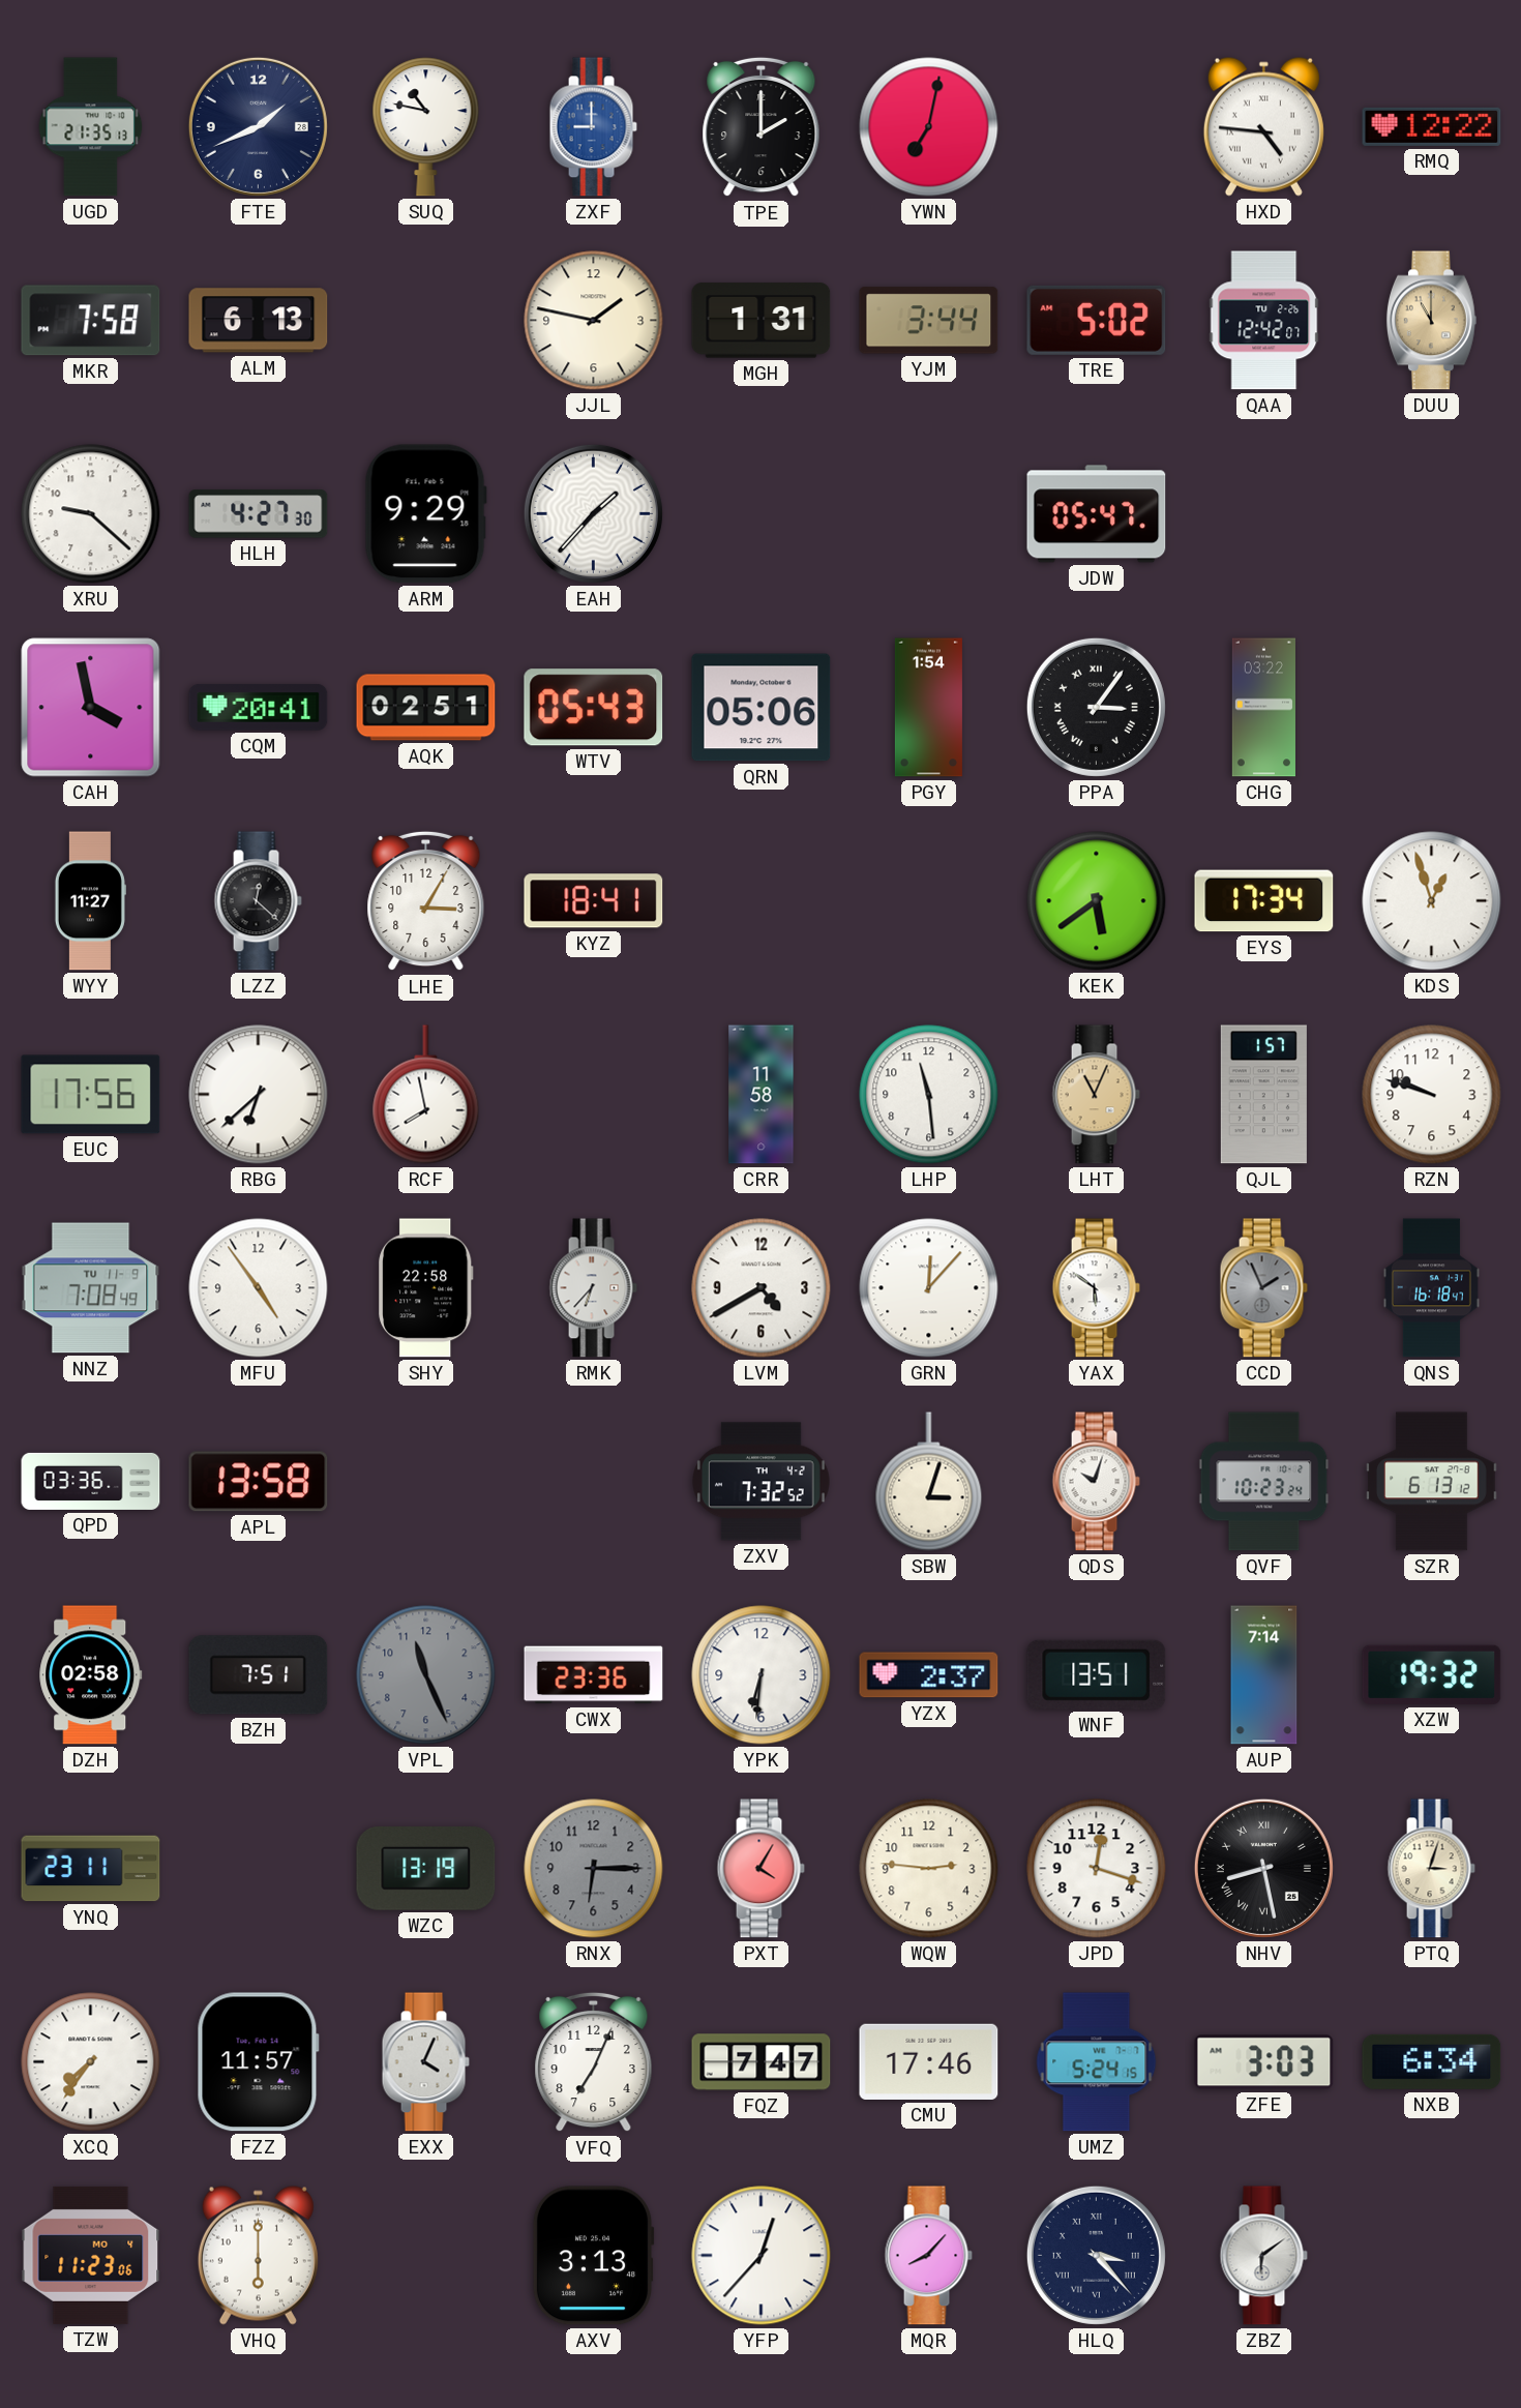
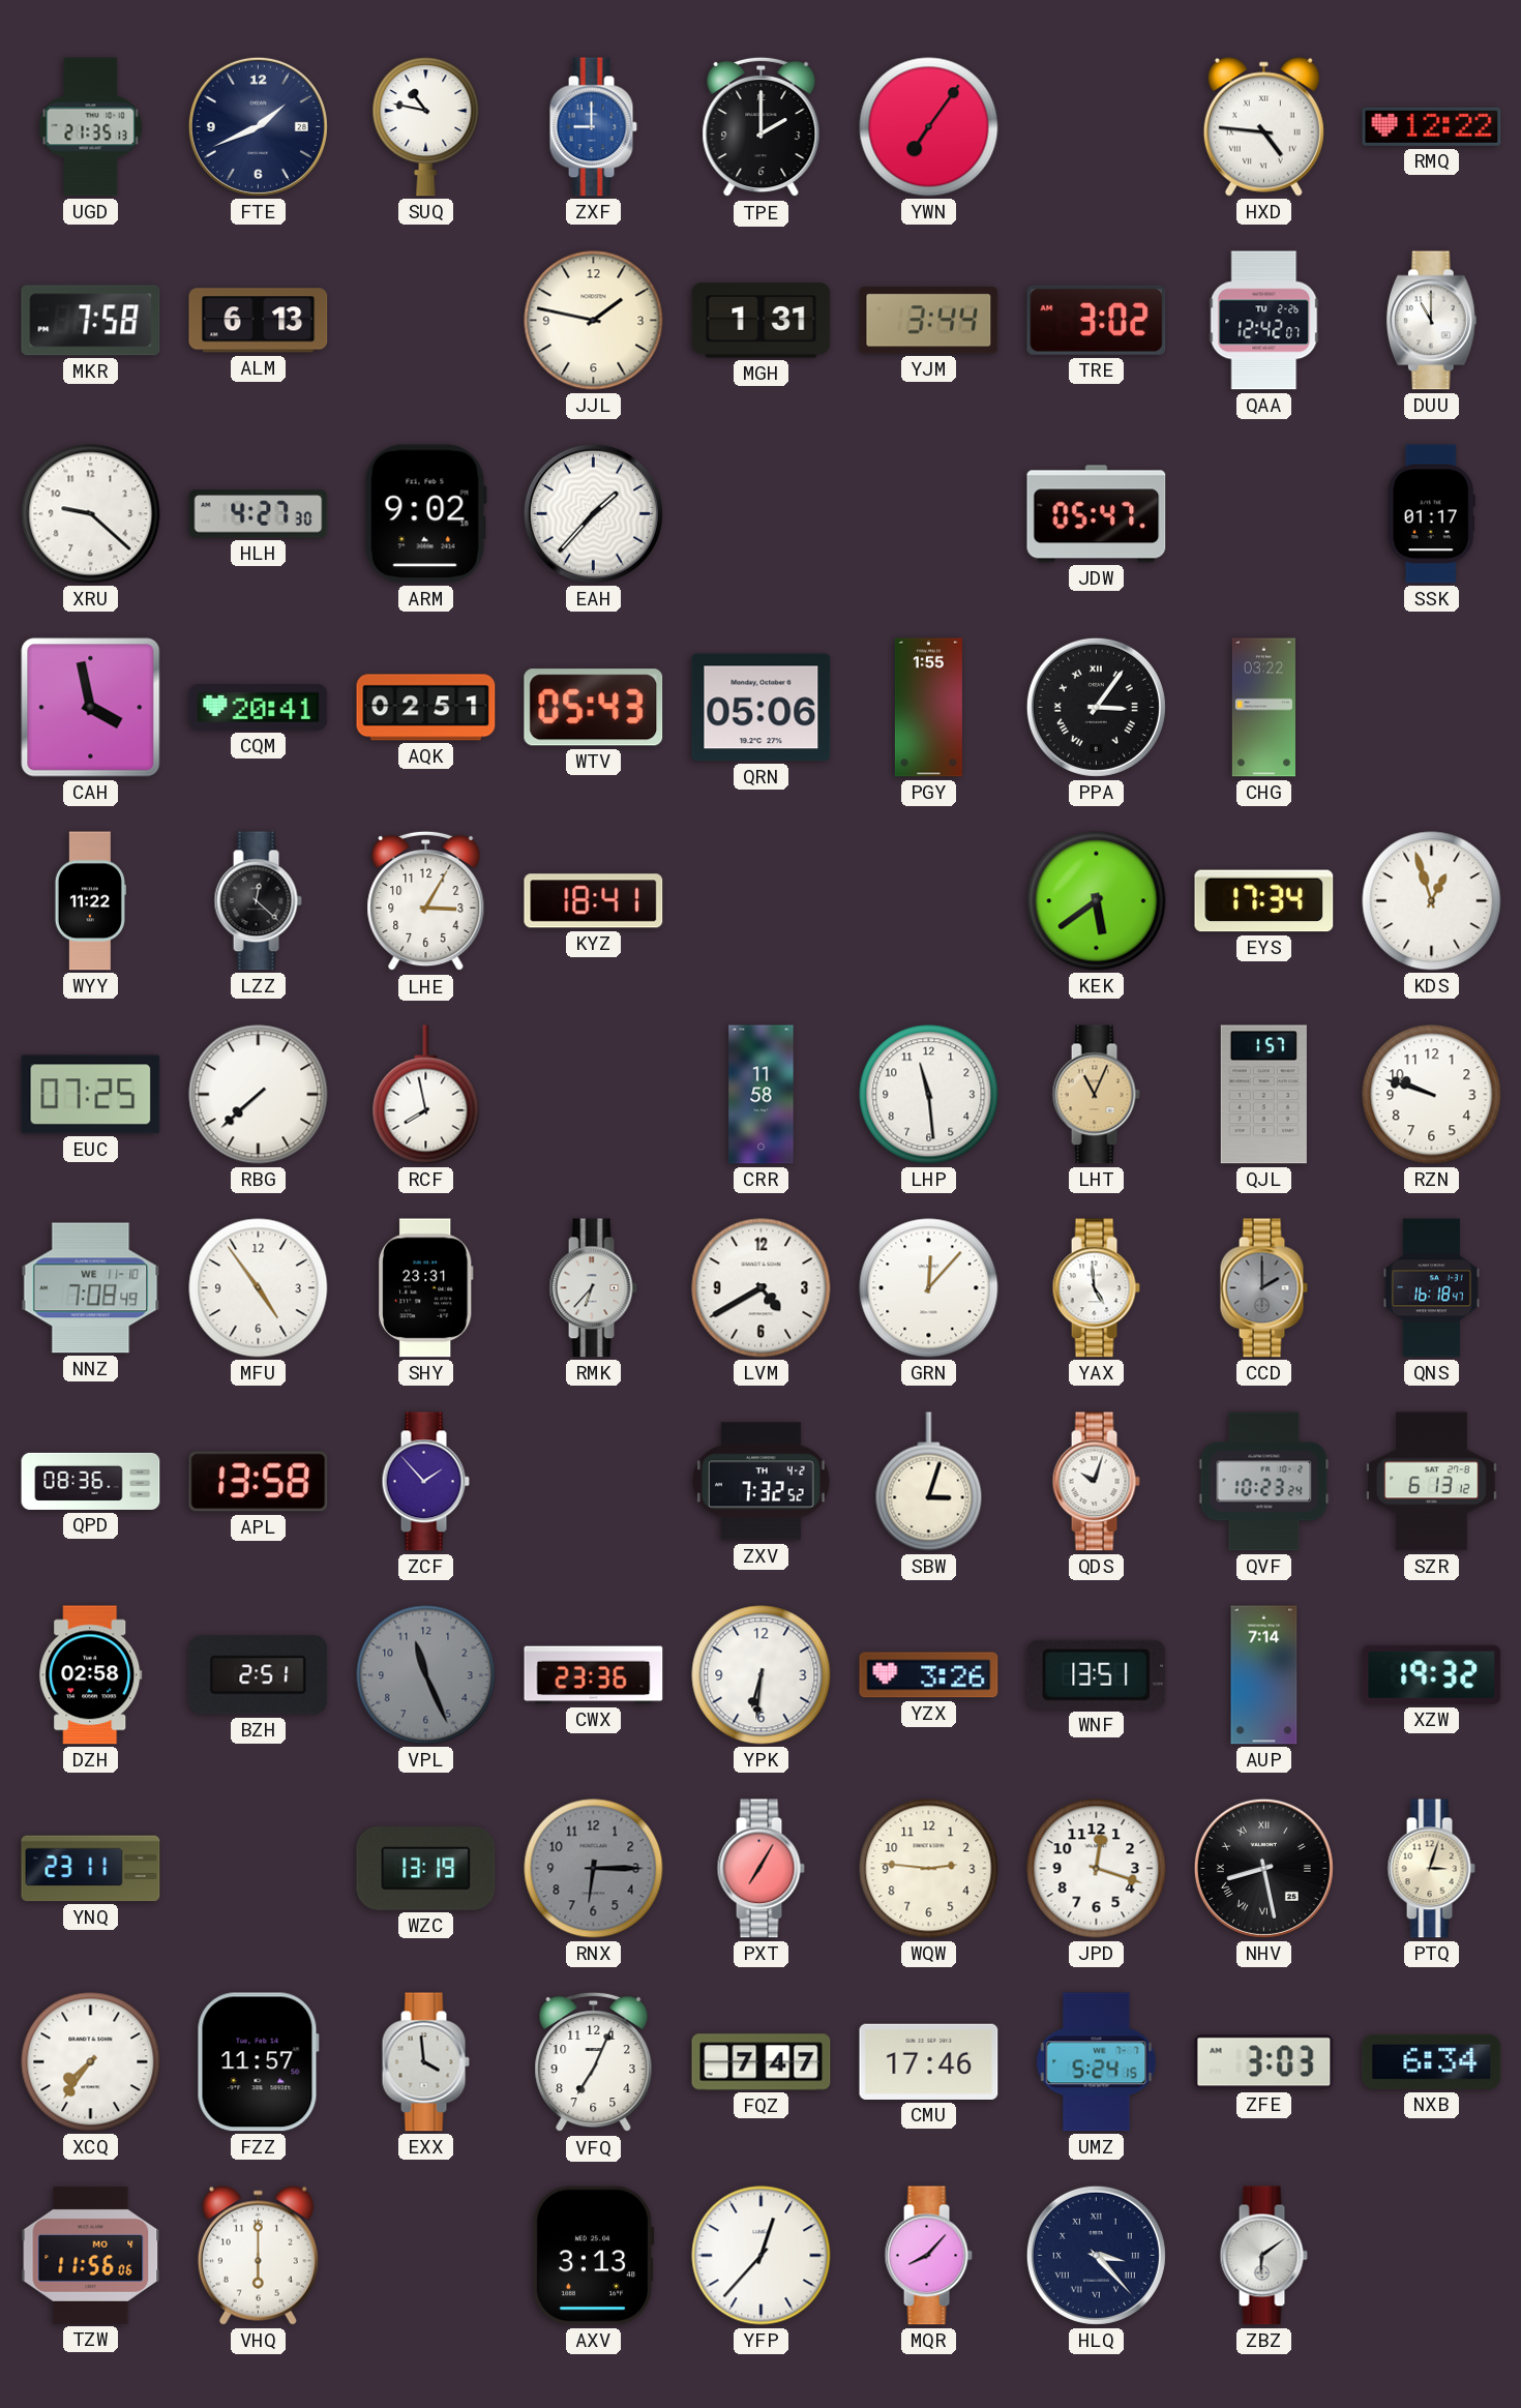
YWN: 7:02 -> 7:06
TRE: 5:02 -> 3:02
DUU dial: champagne -> white
ARM: 9:29 -> 9:02
SSK: none -> 01:17
PGY: 1:54 -> 1:55
WYY: 11:27 -> 11:22
EUC: 17:56 -> 07:25
RBG: 6:38 -> 7:38
NNZ date: TU 11-9 -> WE 11-10
SHY: 22:58 -> 23:31
YAX: 5:51 -> 4:59
CCD: 1:56 -> 2:00
QPD: 03:36 -> 08:36
ZCF: none -> 1:53
BZH: 7:51 -> 2:51
YZX: 2:37 -> 3:26
PXT: 4:05 -> 7:05
EXX: 4:04 -> 3:59
TZW: 11:23 -> 11:56
